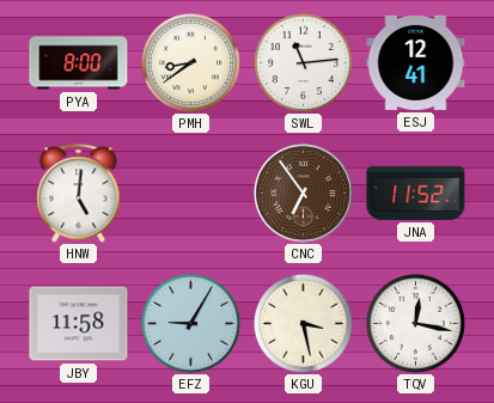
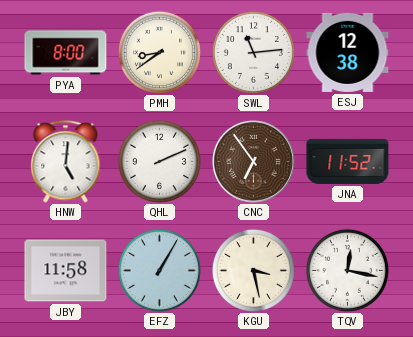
ESJ: 12:41 -> 12:38
QHL: none -> 2:11
EFZ: 9:05 -> 1:05
